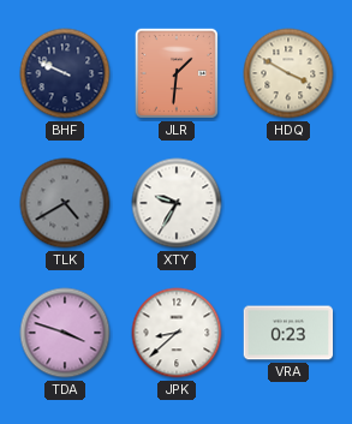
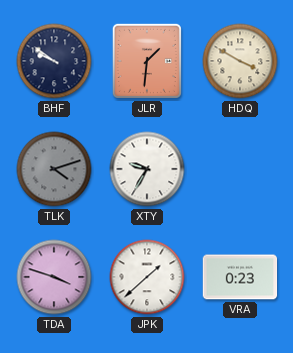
BHF: 9:49 -> 9:51
TLK: 4:40 -> 4:12
JPK: 8:38 -> 1:38
